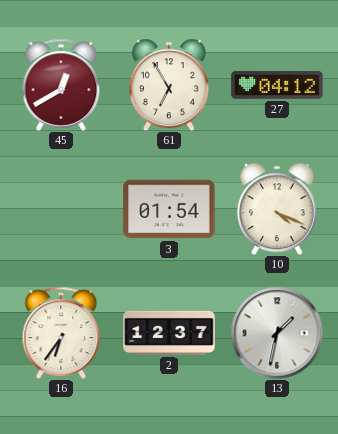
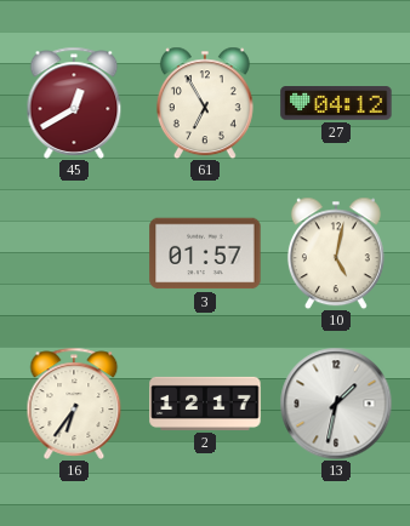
3: 01:54 -> 01:57
10: 4:19 -> 5:02
2: 12:37 -> 12:17
